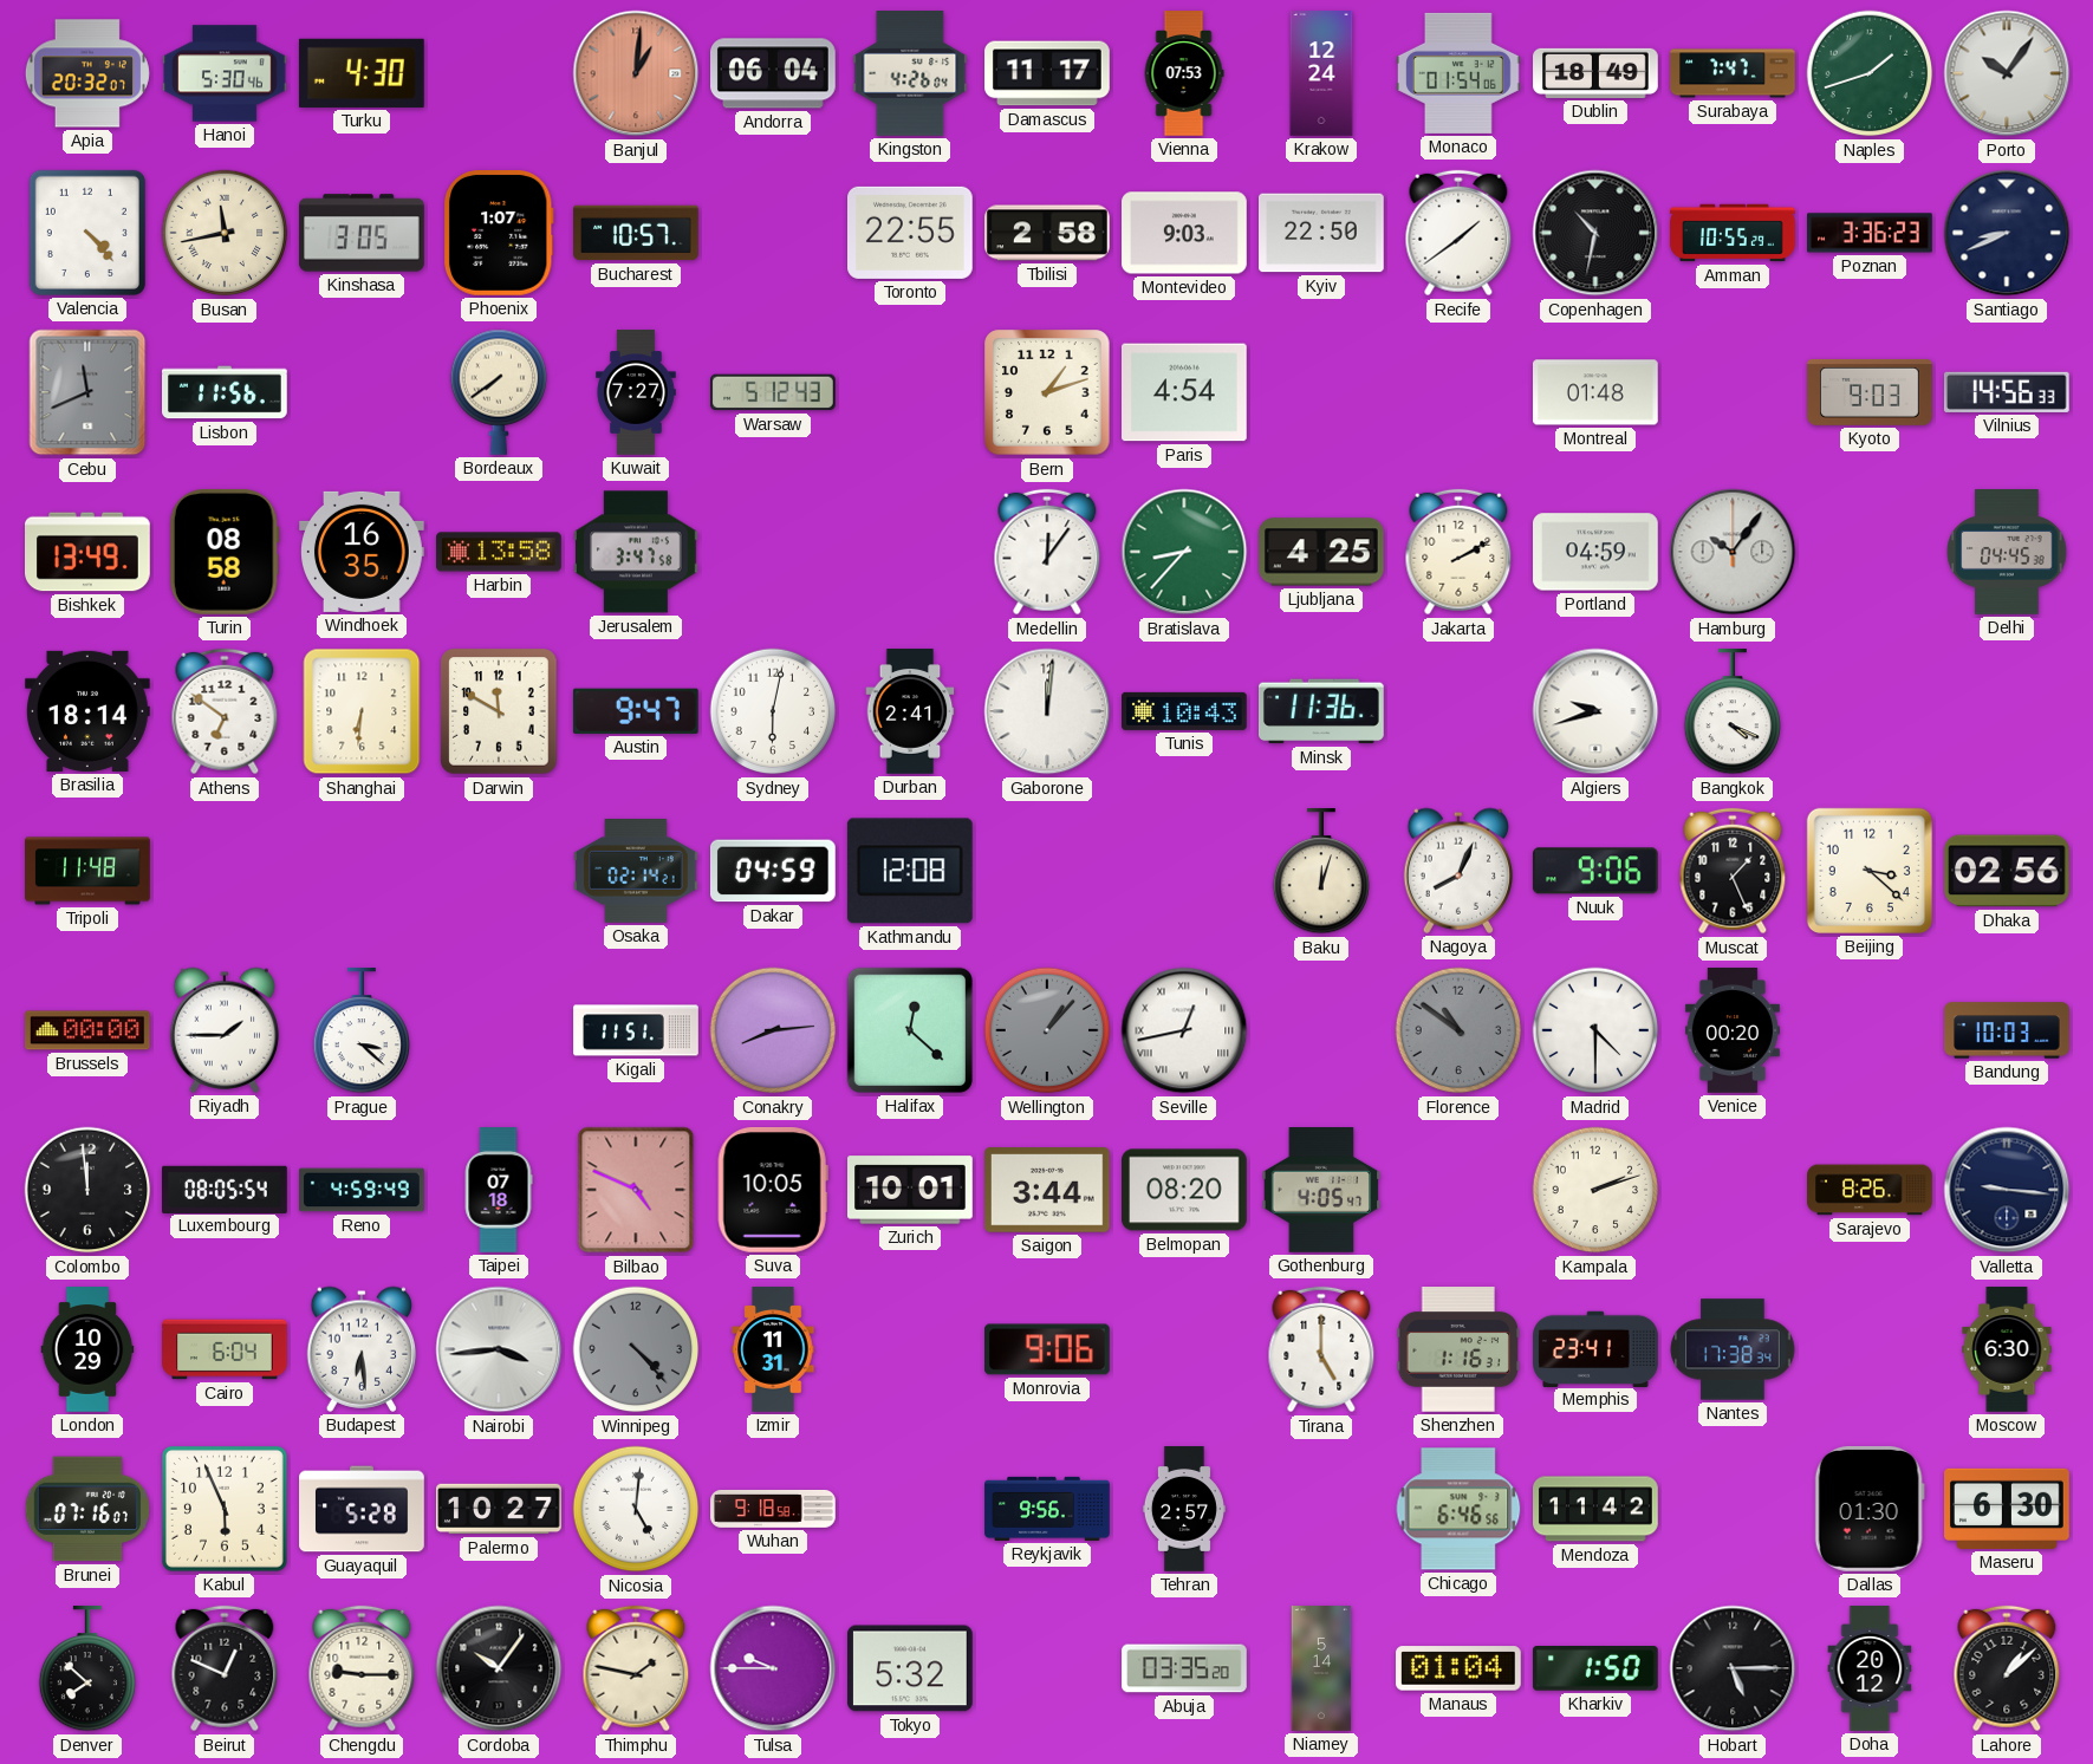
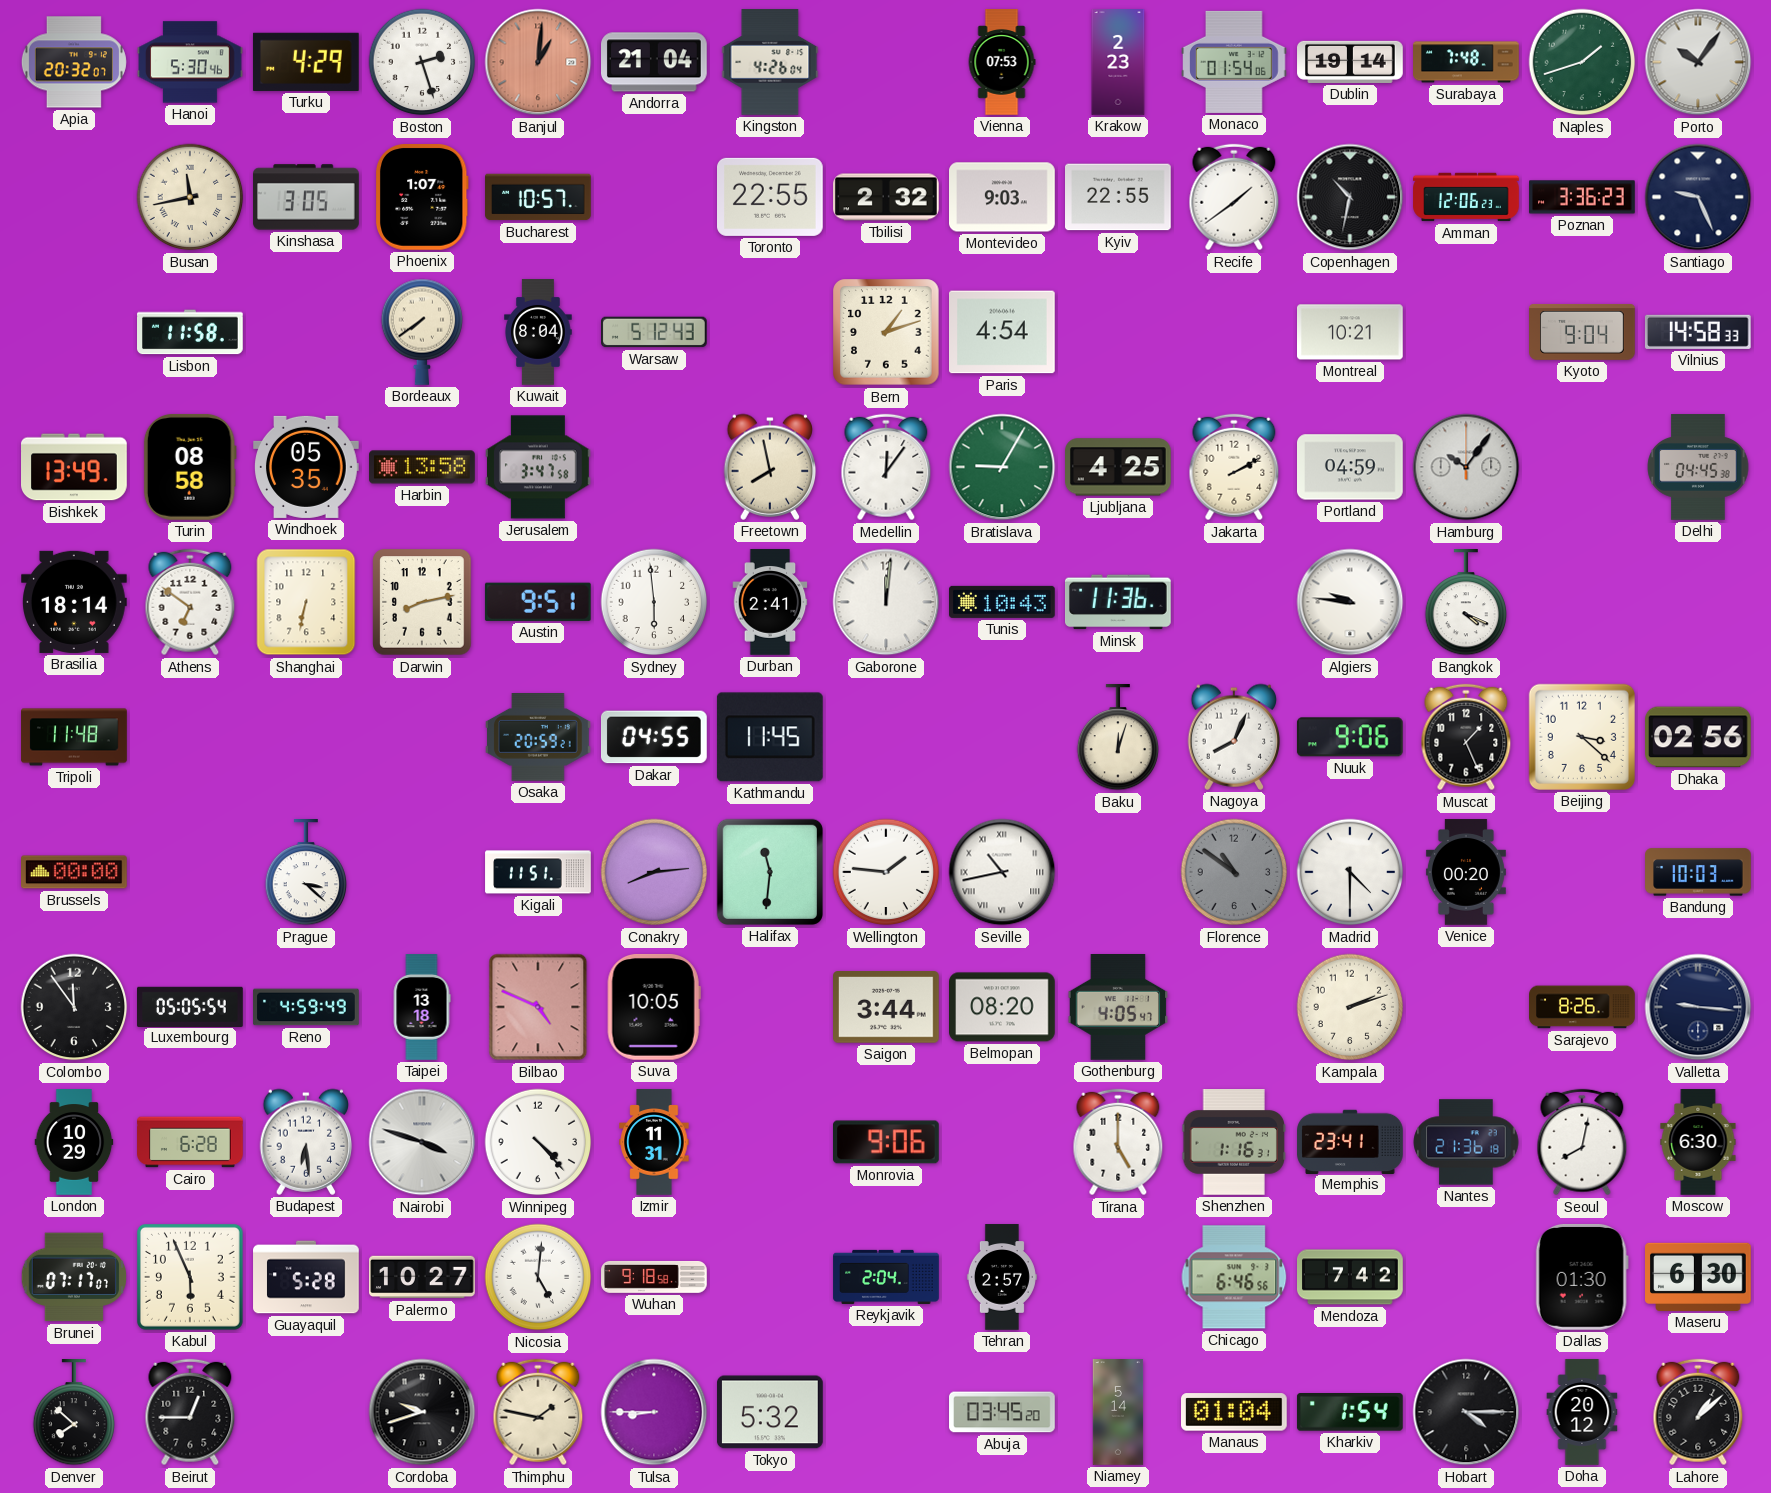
Turku: 4:30 -> 4:29
Boston: none -> 2:27
Andorra: 06:04 -> 21:04
Damascus: 11:17 -> none
Krakow: 12:24 -> 2:23
Dublin: 18:49 -> 19:14
Surabaya: 7:47 -> 7:48
Valencia: 4:23 -> none
Tbilisi: 2:58 -> 2:32
Kyiv: 22:50 -> 22:55
Amman: 10:55 -> 12:06
Santiago: 8:41 -> 9:26
Cebu: 11:41 -> none
Lisbon: 11:56 -> 11:58
Kuwait: 7:27 -> 8:04
Montreal: 01:48 -> 10:21
Kyoto: 9:03 -> 9:04
Vilnius: 14:56 -> 14:58
Windhoek: 16:35 -> 05:35
Freetown: none -> 7:58
Bratislava: 8:37 -> 9:05
Shanghai: 6:31 -> 6:32
Darwin: 11:50 -> 8:13
Austin: 9:47 -> 9:51
Sydney: 6:02 -> 5:59
Algiers: 9:42 -> 9:46
Osaka: 02:14 -> 20:59
Dakar: 04:59 -> 04:55
Kathmandu: 12:08 -> 11:45
Riyadh: 1:45 -> none
Halifax: 12:22 -> 11:31
Wellington: 1:07 -> 1:46
Wellington dial: grey -> white
Seville: 12:43 -> 10:43
Colombo: 11:59 -> 11:54
Luxembourg: 08:05 -> 05:05
Taipei: 07:18 -> 13:18
Zurich: 10:01 -> none
Cairo: 6:04 -> 6:28
Nairobi: 3:44 -> 3:48
Winnipeg dial: grey -> white
Nantes: 17:38 -> 21:36
Seoul: none -> 8:02
Brunei: 07:16 -> 07:17
Reykjavik: 9:56 -> 2:04
Mendoza: 11:42 -> 7:42
Beirut: 12:49 -> 12:45
Chengdu: 9:15 -> none
Cordoba: 10:06 -> 9:42
Tulsa: 9:45 -> 8:45
Abuja: 03:35 -> 03:45
Kharkiv: 1:50 -> 1:54
Hobart: 5:15 -> 4:15
